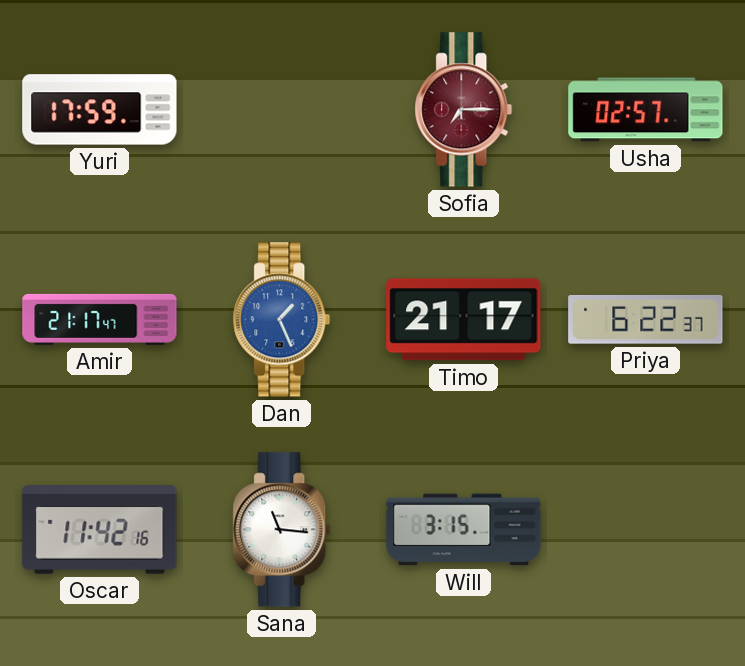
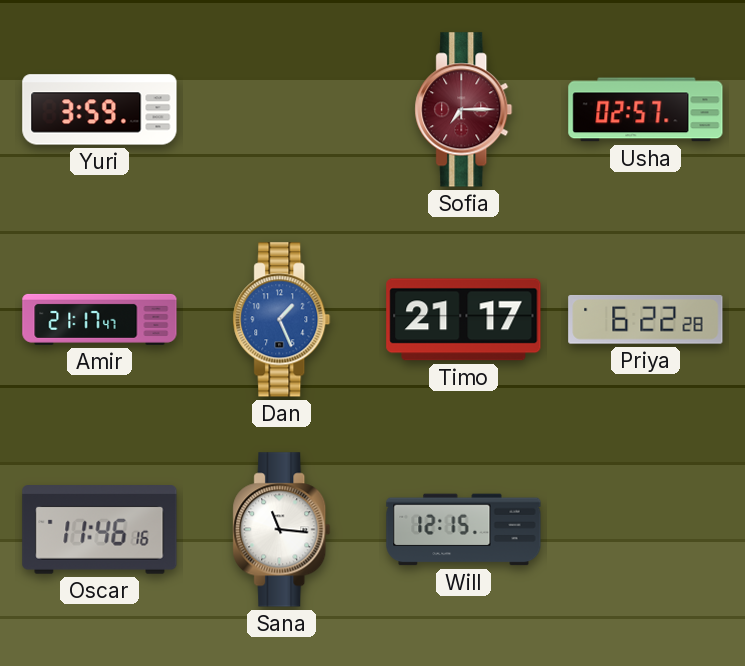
Yuri: 17:59 -> 3:59
Priya: 6:22:37 -> 6:22:28
Oscar: 11:42 -> 11:46
Will: 3:15 -> 12:15
